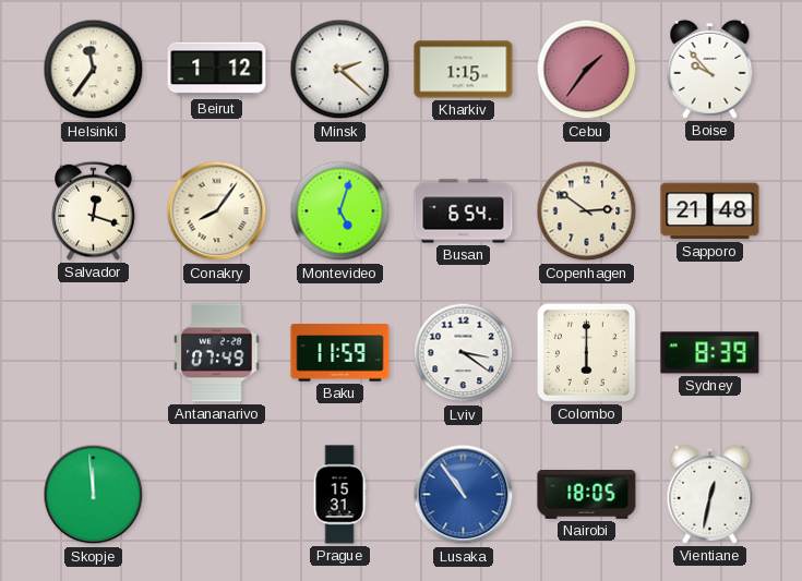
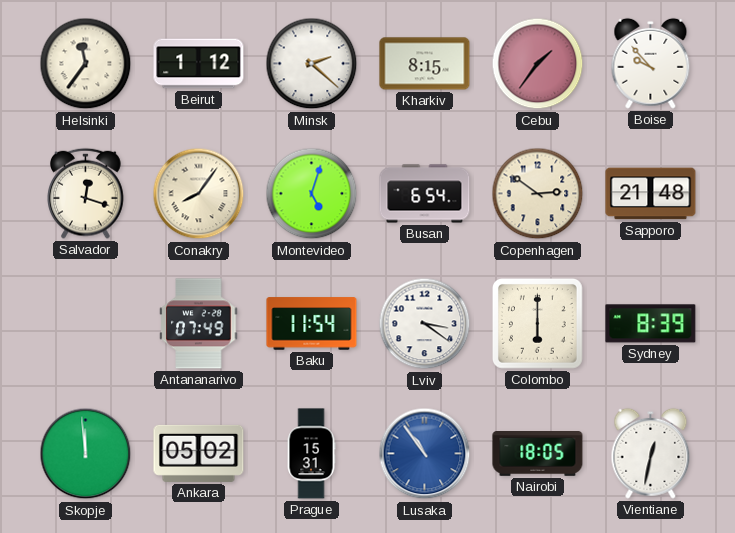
Kharkiv: 1:15 -> 8:15
Baku: 11:59 -> 11:54
Ankara: none -> 05:02
